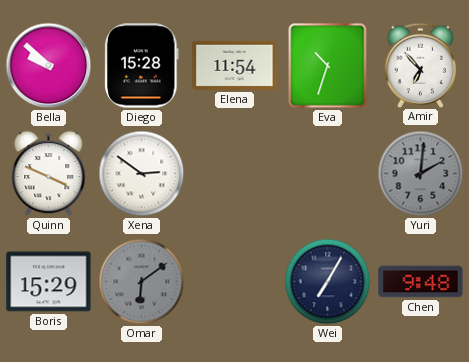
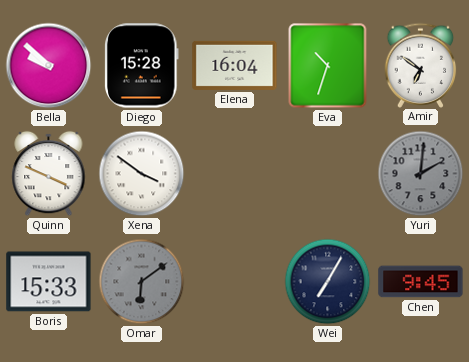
Elena: 11:54 -> 16:04
Amir: 6:53 -> 6:51
Xena: 2:51 -> 3:51
Boris: 15:29 -> 15:33
Chen: 9:48 -> 9:45
